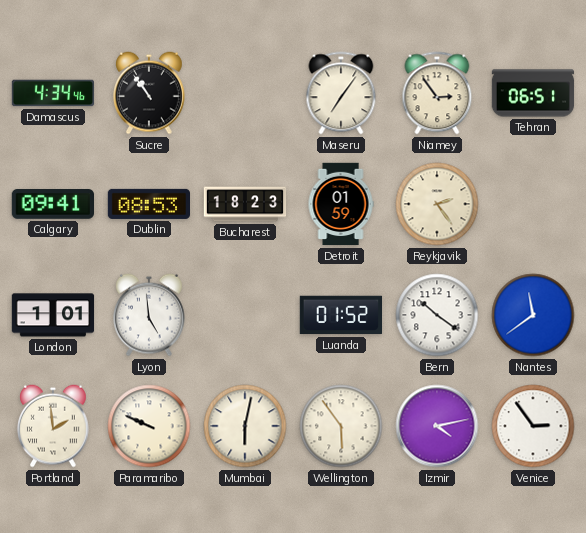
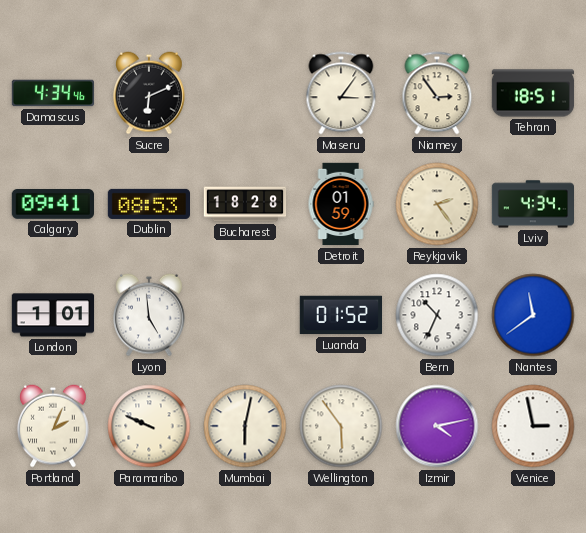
Sucre: 10:54 -> 6:11
Maseru: 7:06 -> 3:06
Tehran: 06:51 -> 18:51
Bucharest: 18:23 -> 18:28
Lviv: none -> 4:34
Bern: 10:21 -> 10:34
Portland: 1:59 -> 2:04
Venice: 2:54 -> 2:58
